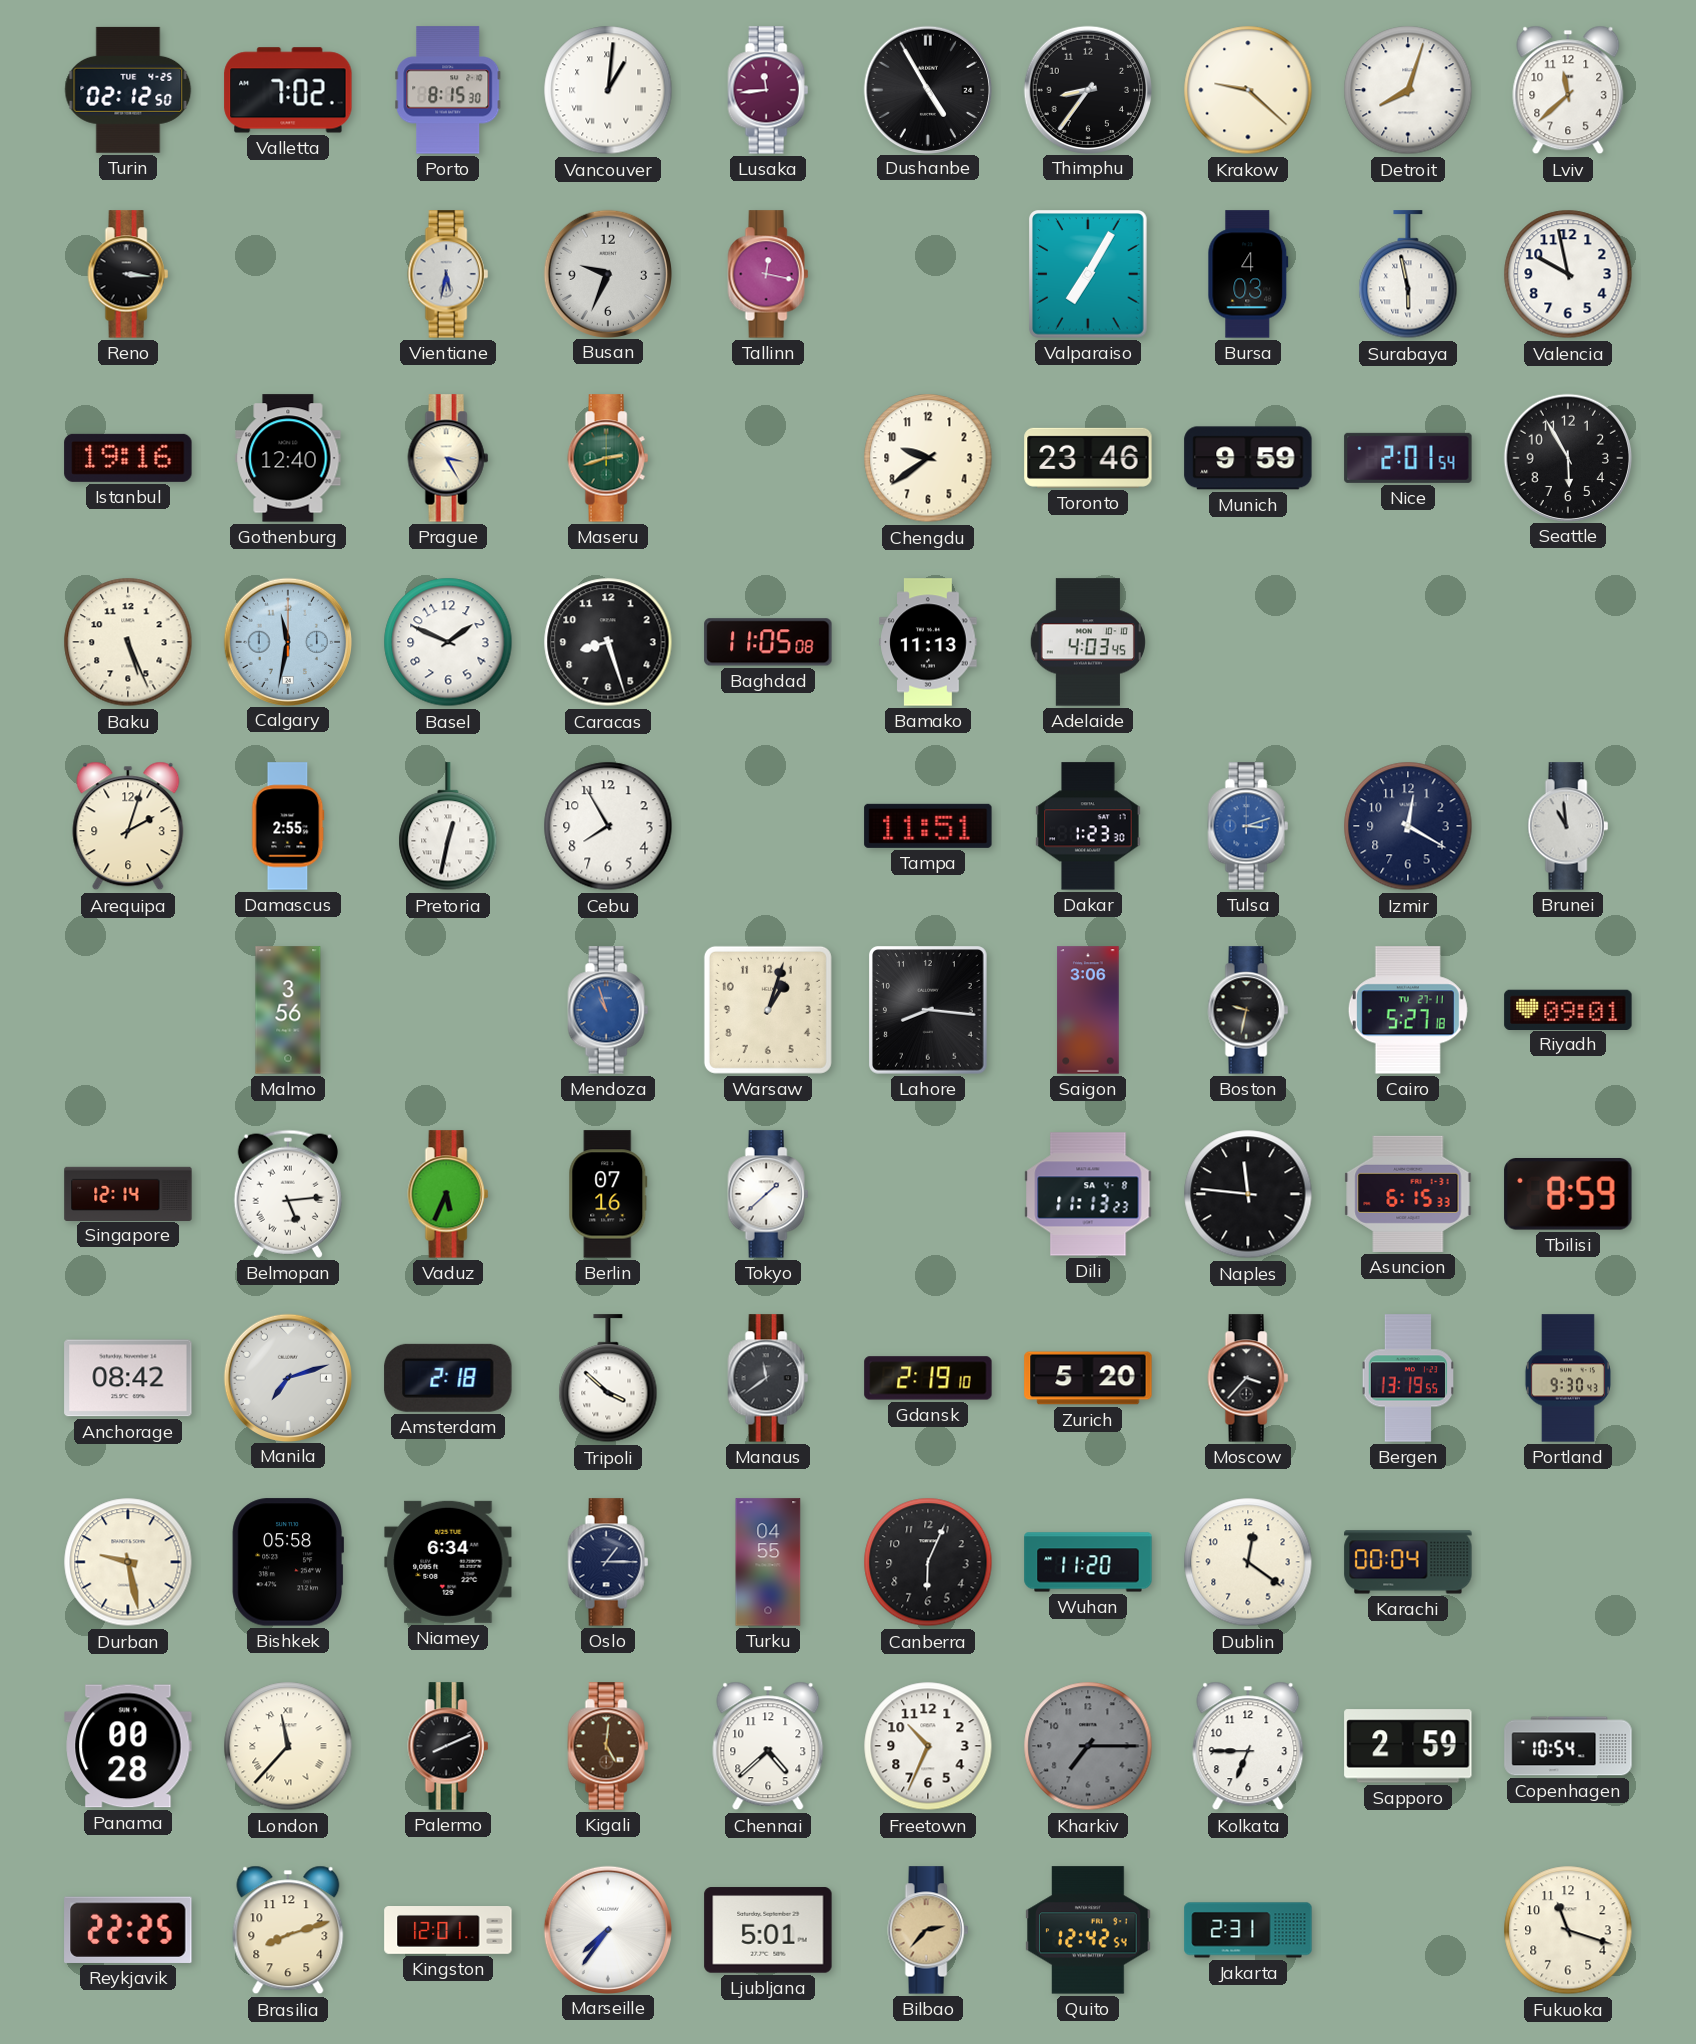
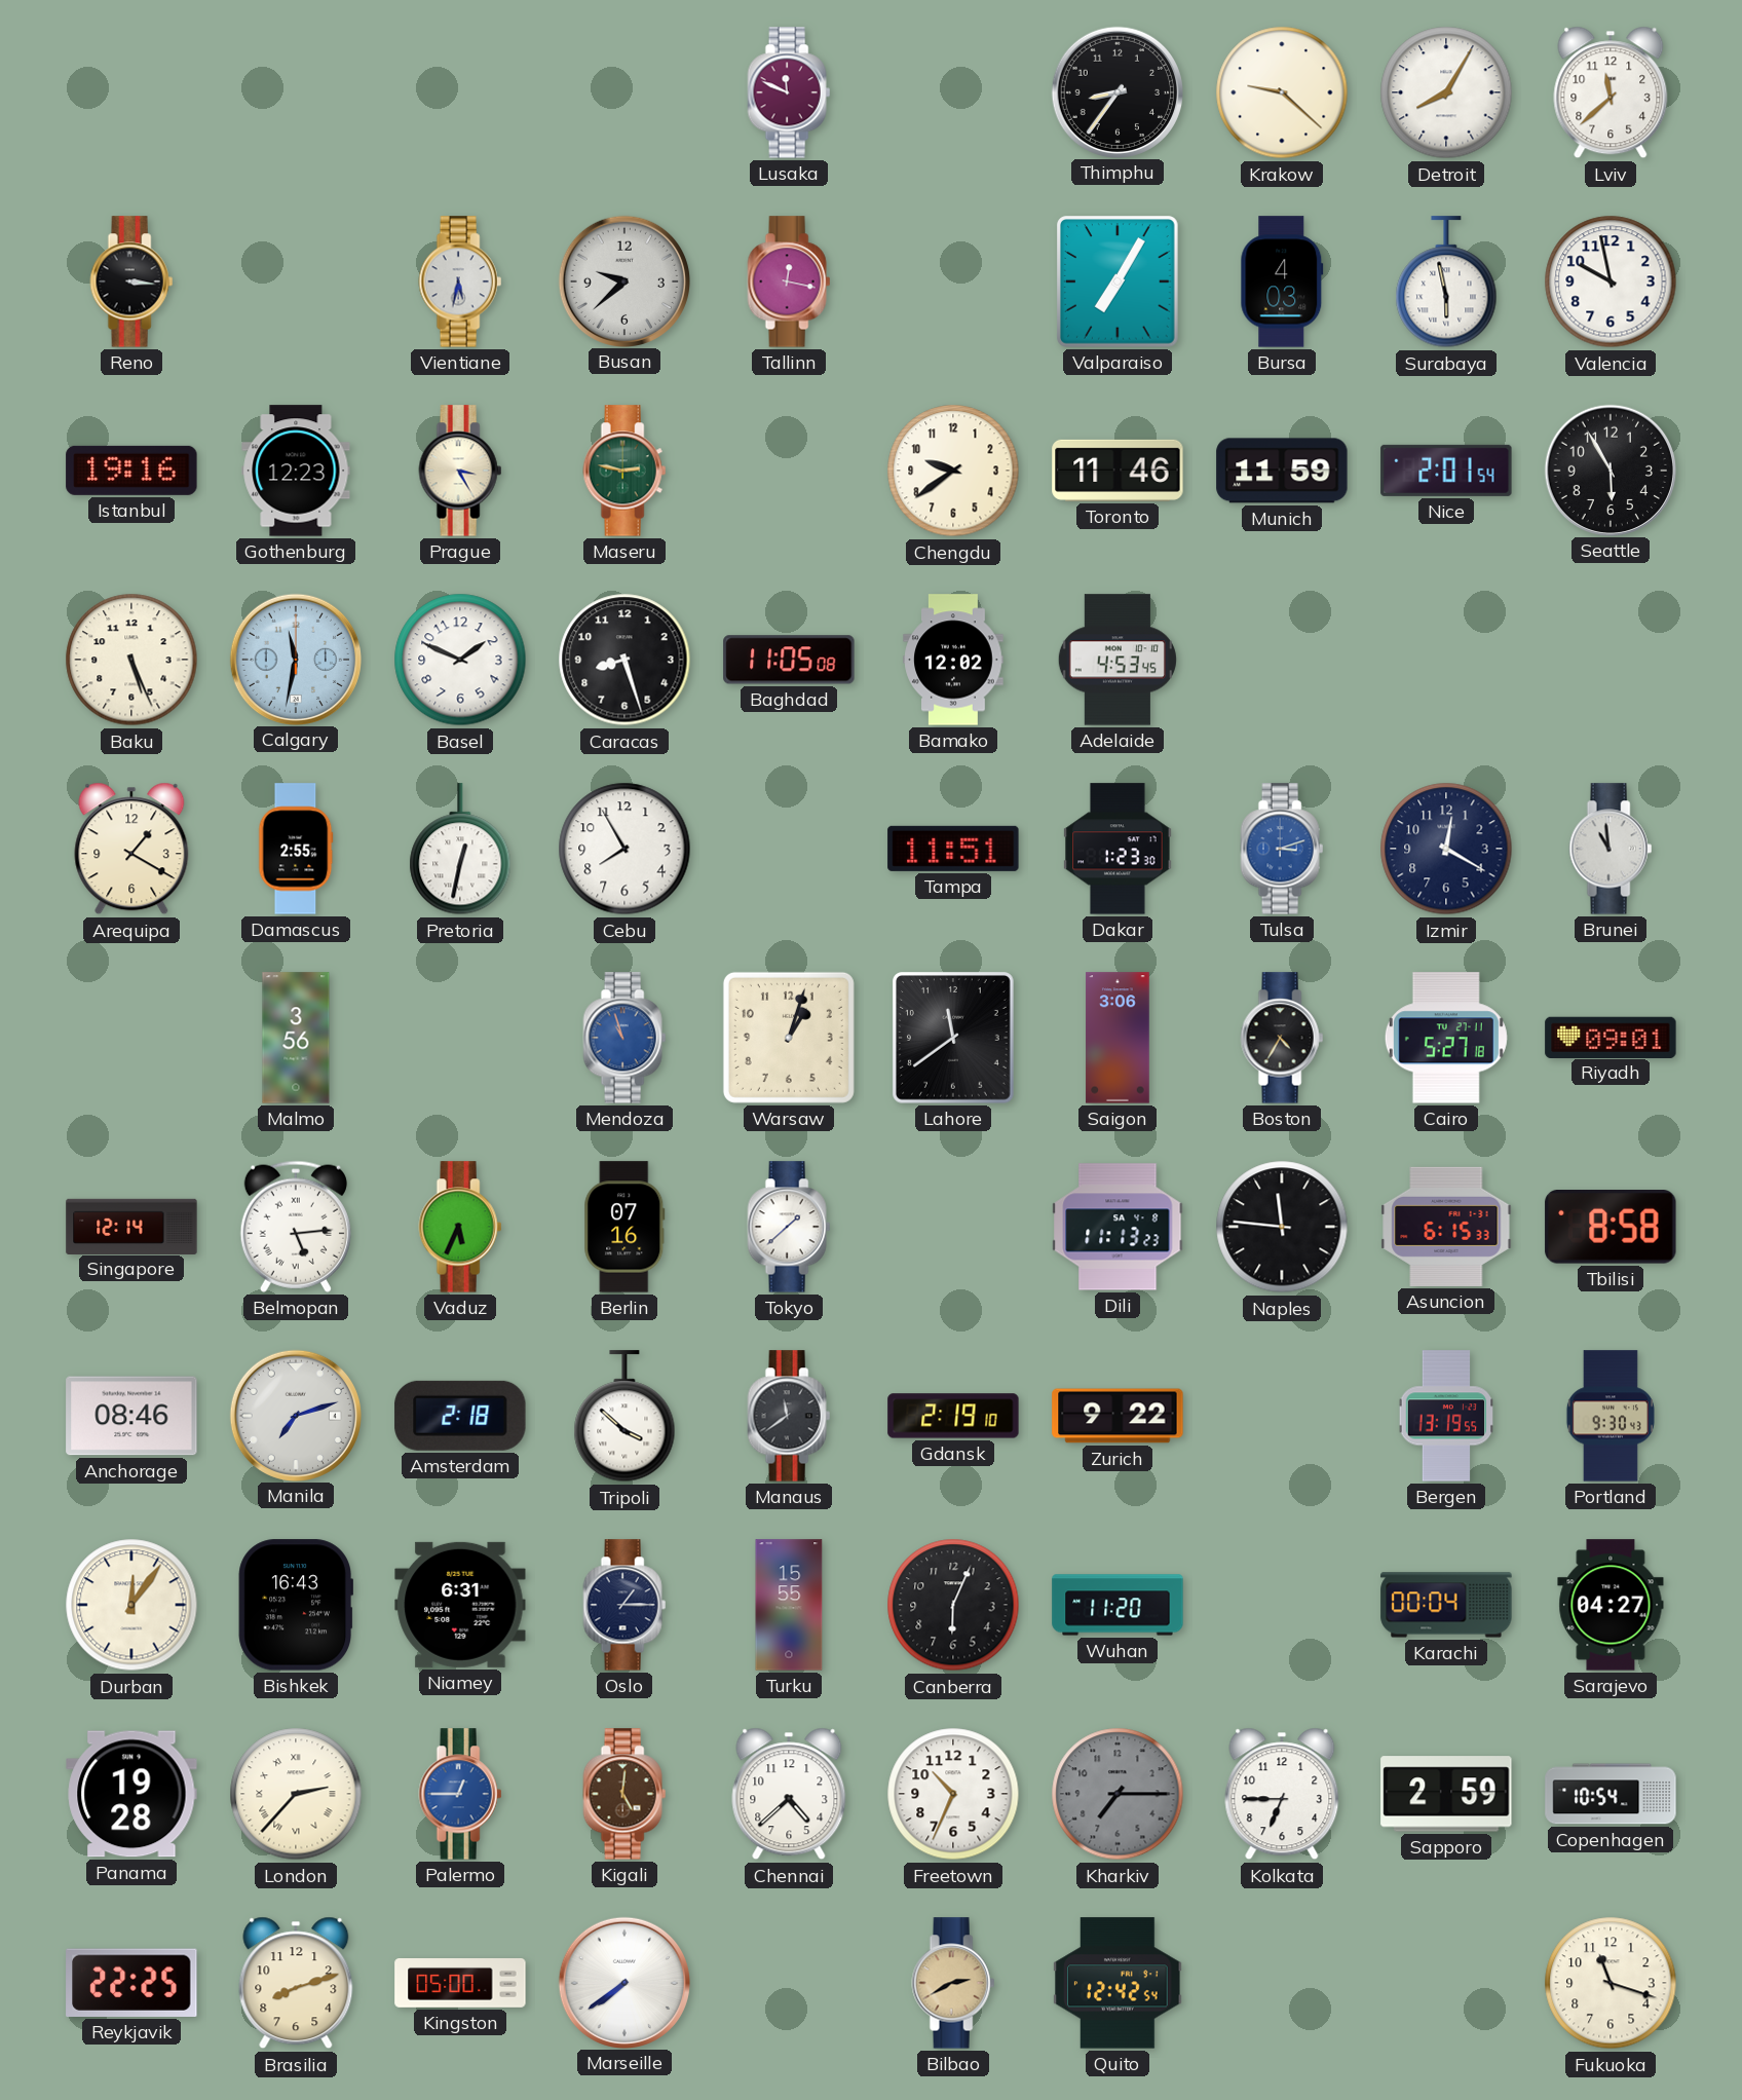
Turin: 02:12 -> none
Valletta: 7:02 -> none
Porto: 8:15 -> none
Vancouver: 1:01 -> none
Lusaka: 11:44 -> 11:49
Dushanbe: 4:55 -> none
Detroit: 8:03 -> 8:05
Busan: 9:34 -> 9:38
Gothenburg: 12:40 -> 12:23
Maseru: 2:42 -> 2:47
Toronto: 23:46 -> 11:46
Munich: 9:59 -> 11:59
Bamako: 11:13 -> 12:02
Adelaide: 4:03 -> 4:53
Arequipa: 2:03 -> 1:20
Lahore: 8:16 -> 11:39
Boston: 9:32 -> 4:35
Tbilisi: 8:59 -> 8:58
Anchorage: 08:42 -> 08:46
Zurich: 5:20 -> 9:22
Moscow: 3:37 -> none
Durban: 9:28 -> 12:06
Bishkek: 05:58 -> 16:43
Niamey: 6:34 -> 6:31
Turku: 04:55 -> 15:55
Dublin: 12:21 -> none
Sarajevo: none -> 04:27
Panama: 00:28 -> 19:28
London: 11:37 -> 2:37
Palermo: 8:11 -> 12:45
Palermo dial: black -> blue
Kingston: 12:01 -> 05:00
Marseille: 7:36 -> 7:39
Ljubljana: 5:01 -> none
Bilbao: 2:37 -> 2:40
Jakarta: 2:31 -> none
